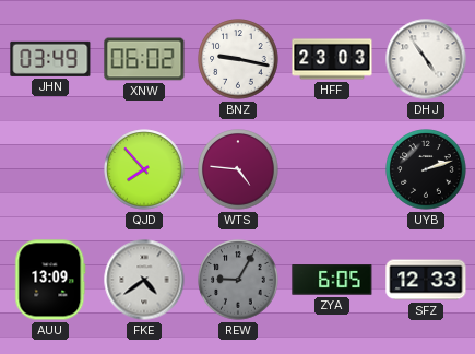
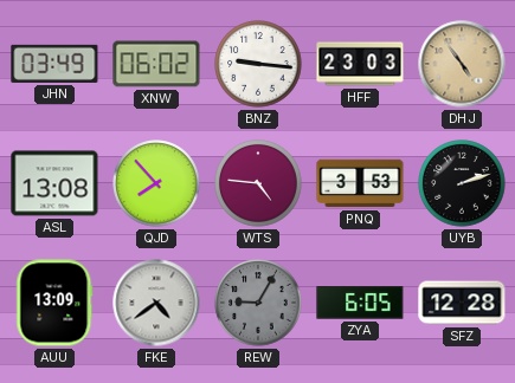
BNZ: 9:17 -> 9:16
DHJ dial: white -> champagne
ASL: none -> 13:08
PNQ: none -> 3:53
SFZ: 12:33 -> 12:28
